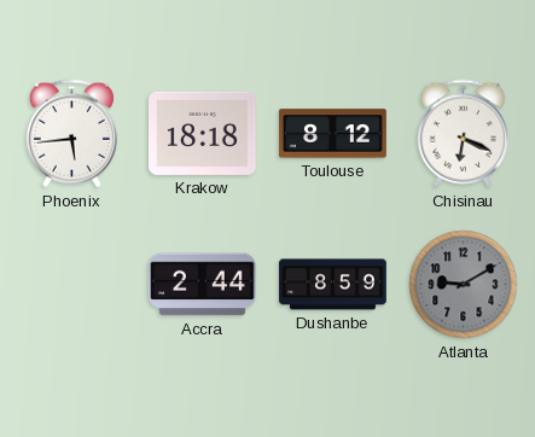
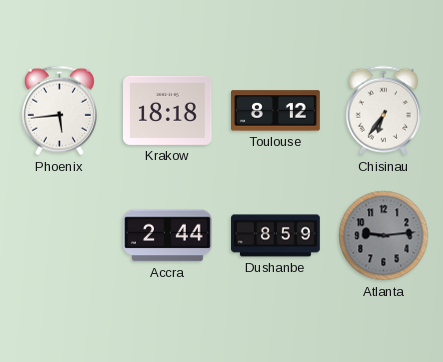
Chisinau: 6:19 -> 6:36
Atlanta: 9:10 -> 9:14
